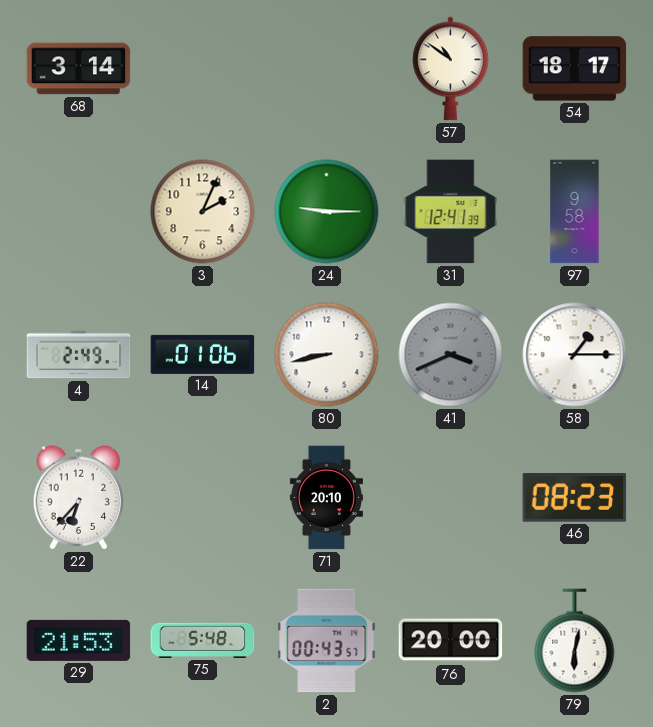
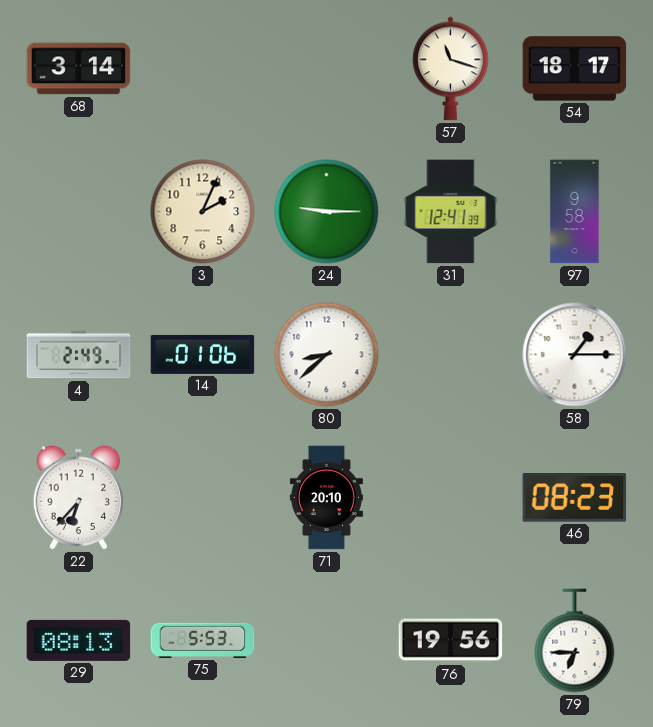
57: 10:51 -> 11:18
80: 8:43 -> 8:38
41: 3:41 -> none
29: 21:53 -> 08:13
75: 5:48 -> 5:53
2: 00:43 -> none
76: 20:00 -> 19:56
79: 6:02 -> 6:45
